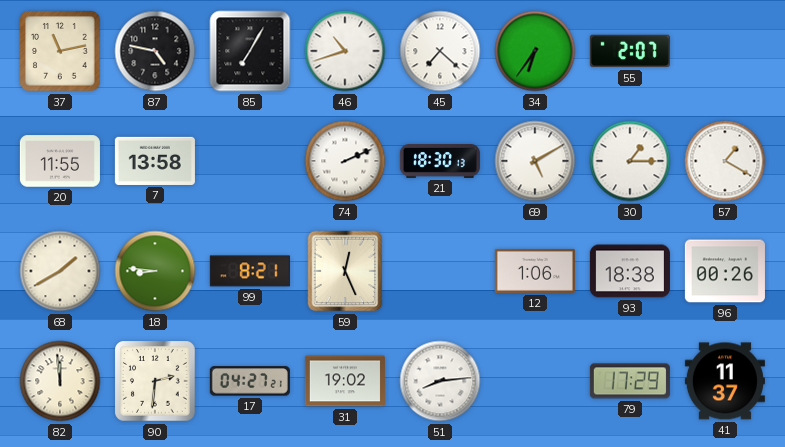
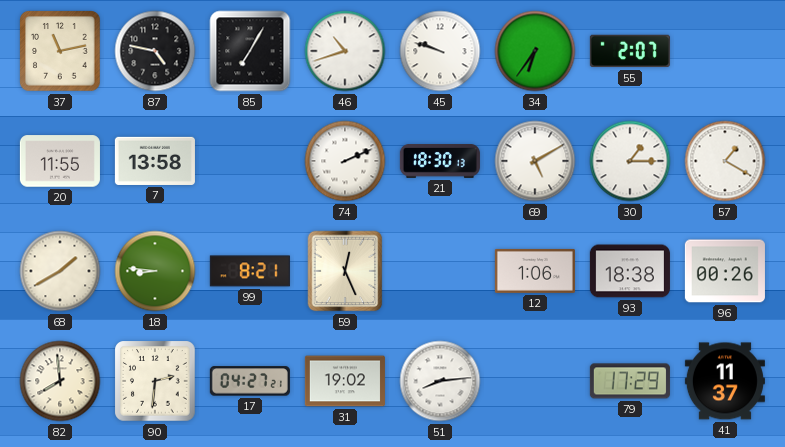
45: 7:22 -> 9:48
82: 11:59 -> 7:59
